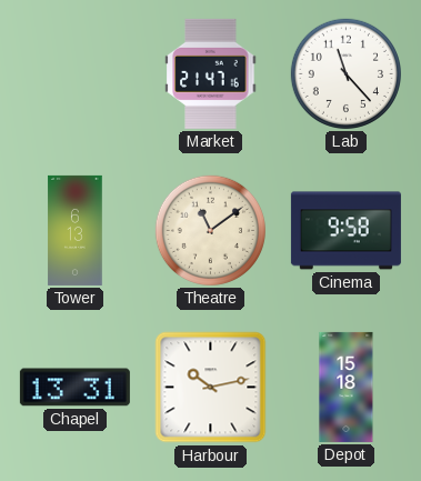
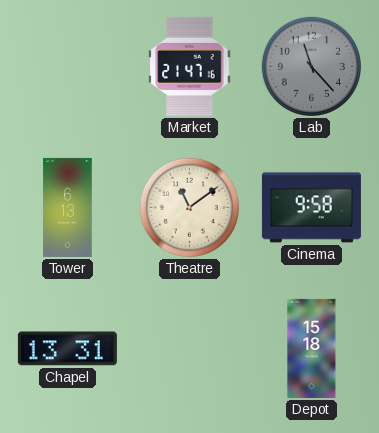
Lab dial: white -> grey
Harbour: 10:13 -> none
